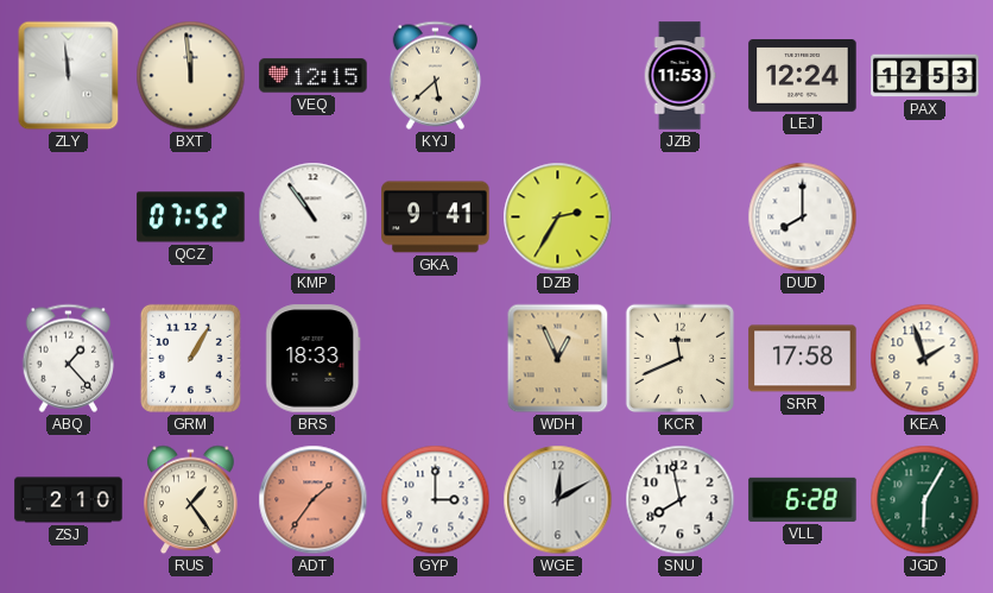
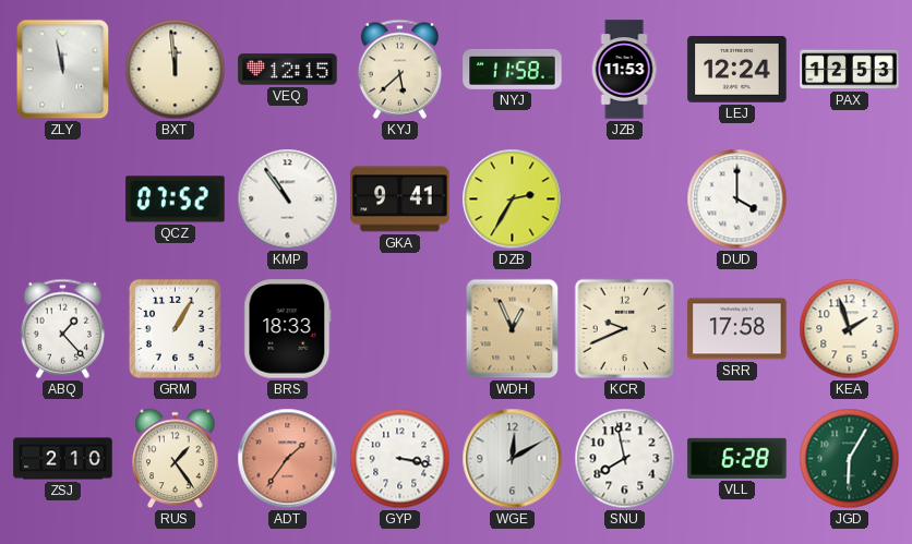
ZLY: 11:59 -> 11:58
NYJ: none -> 11:58
DUD: 8:00 -> 4:00
KCR: 11:41 -> 9:41
GYP: 3:00 -> 3:17
